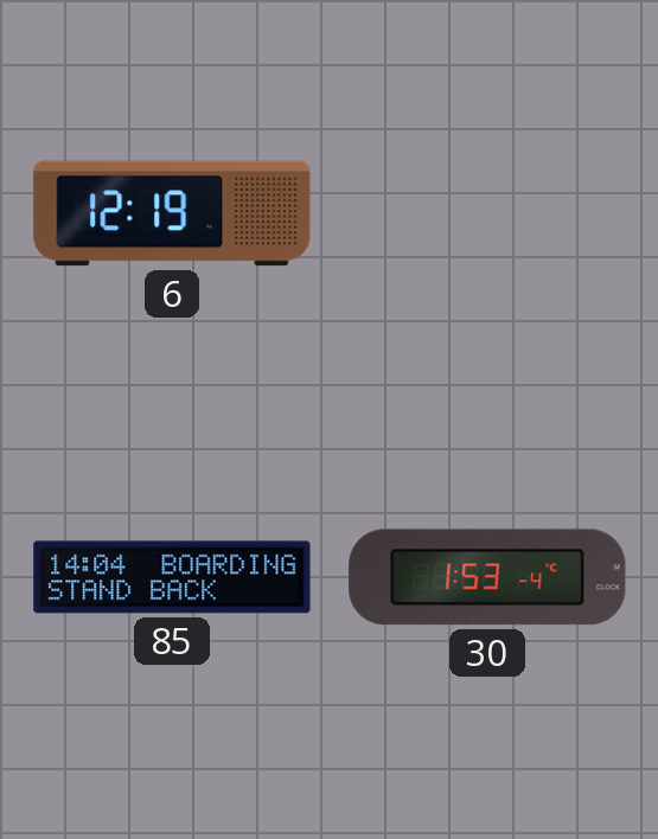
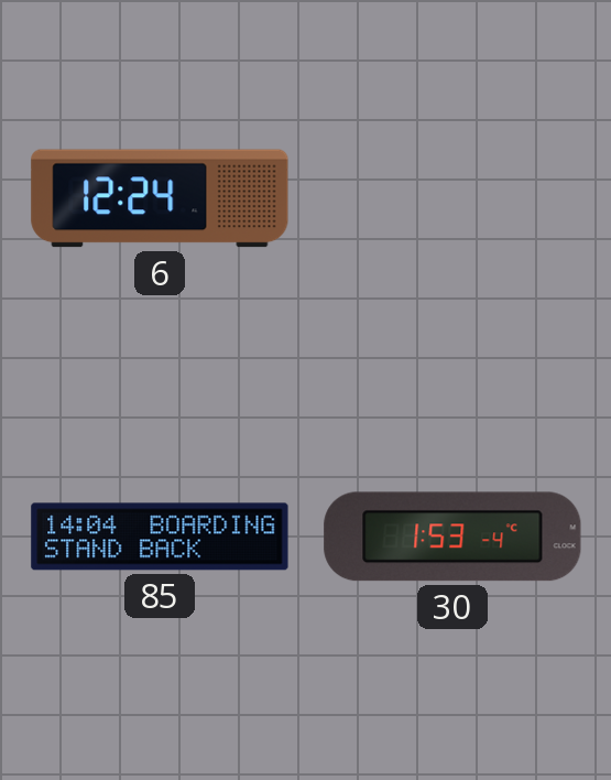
6: 12:19 -> 12:24
